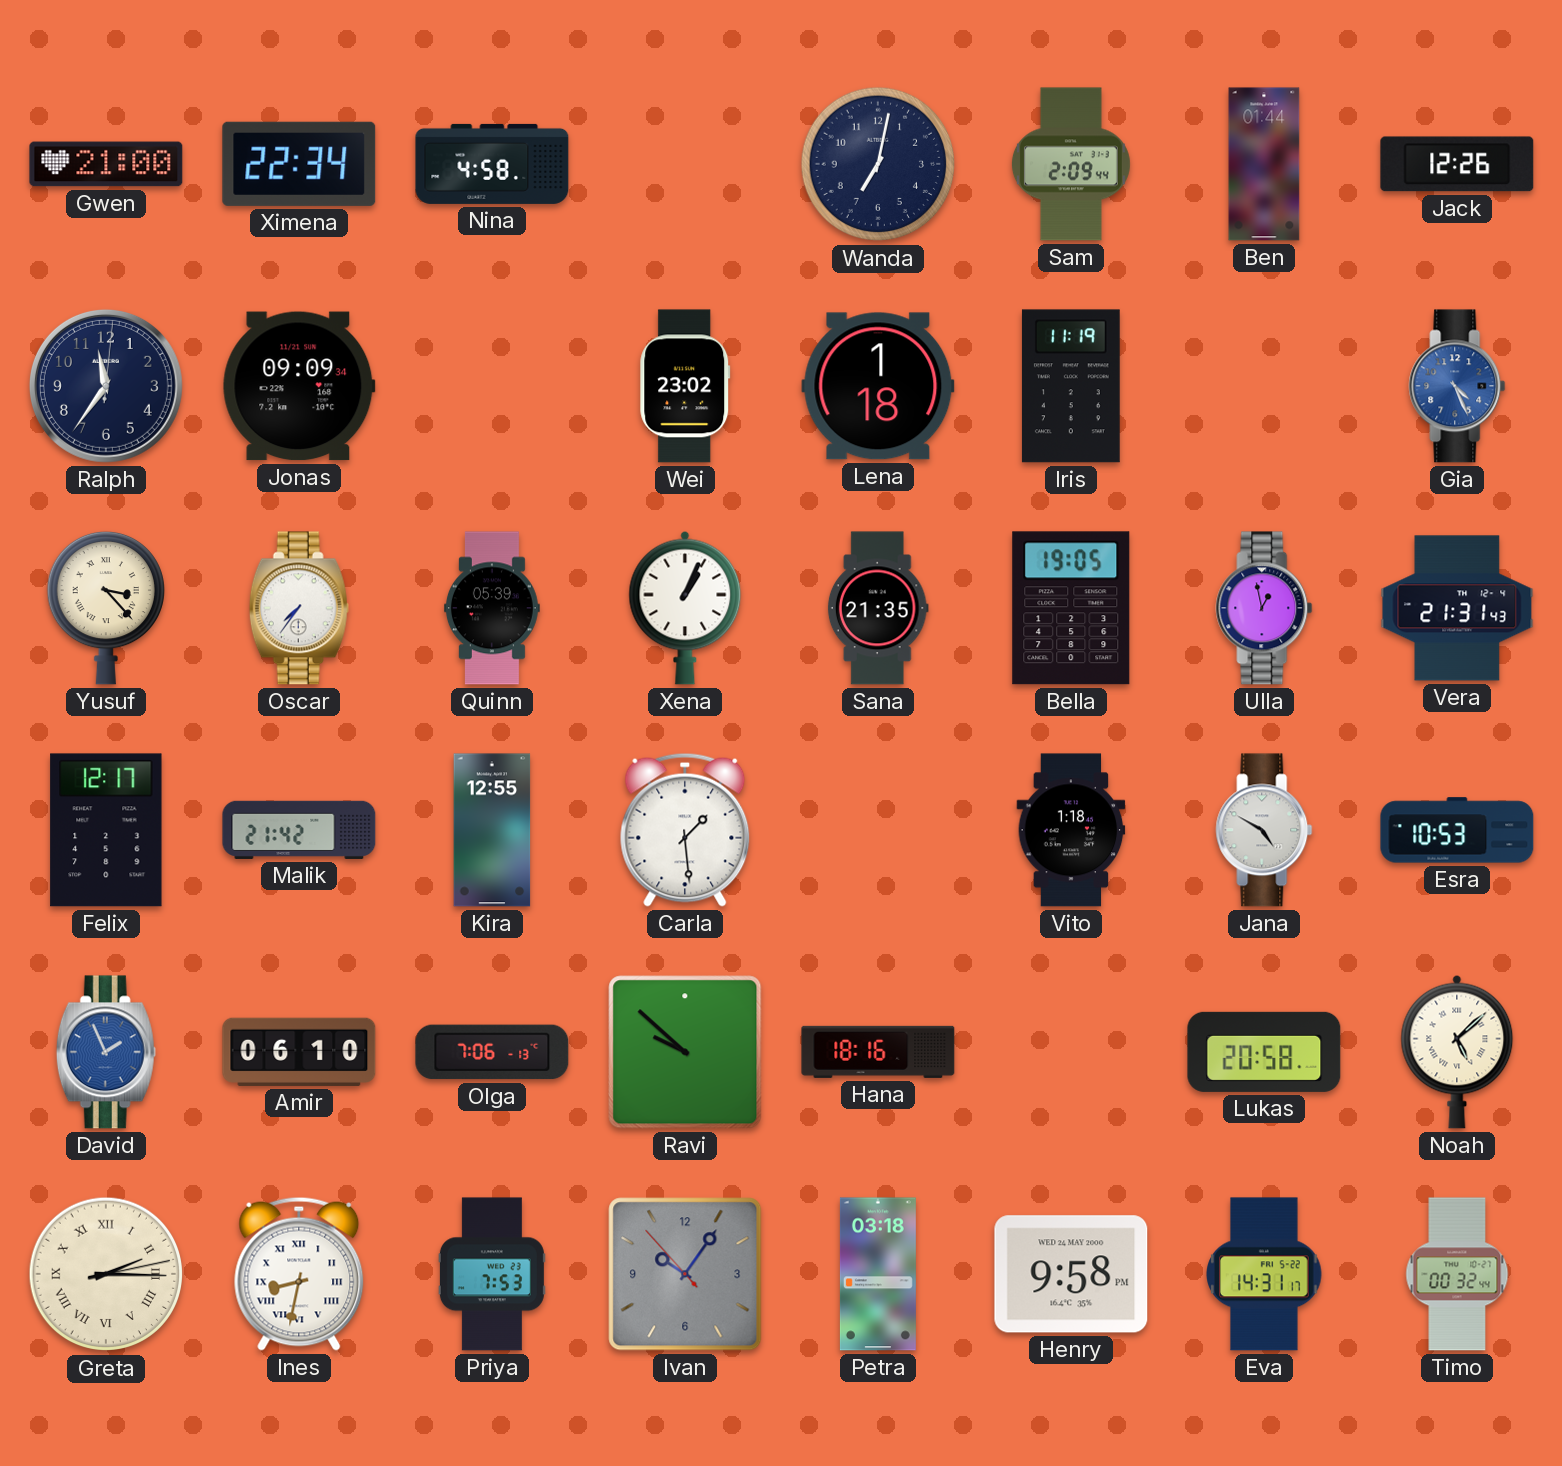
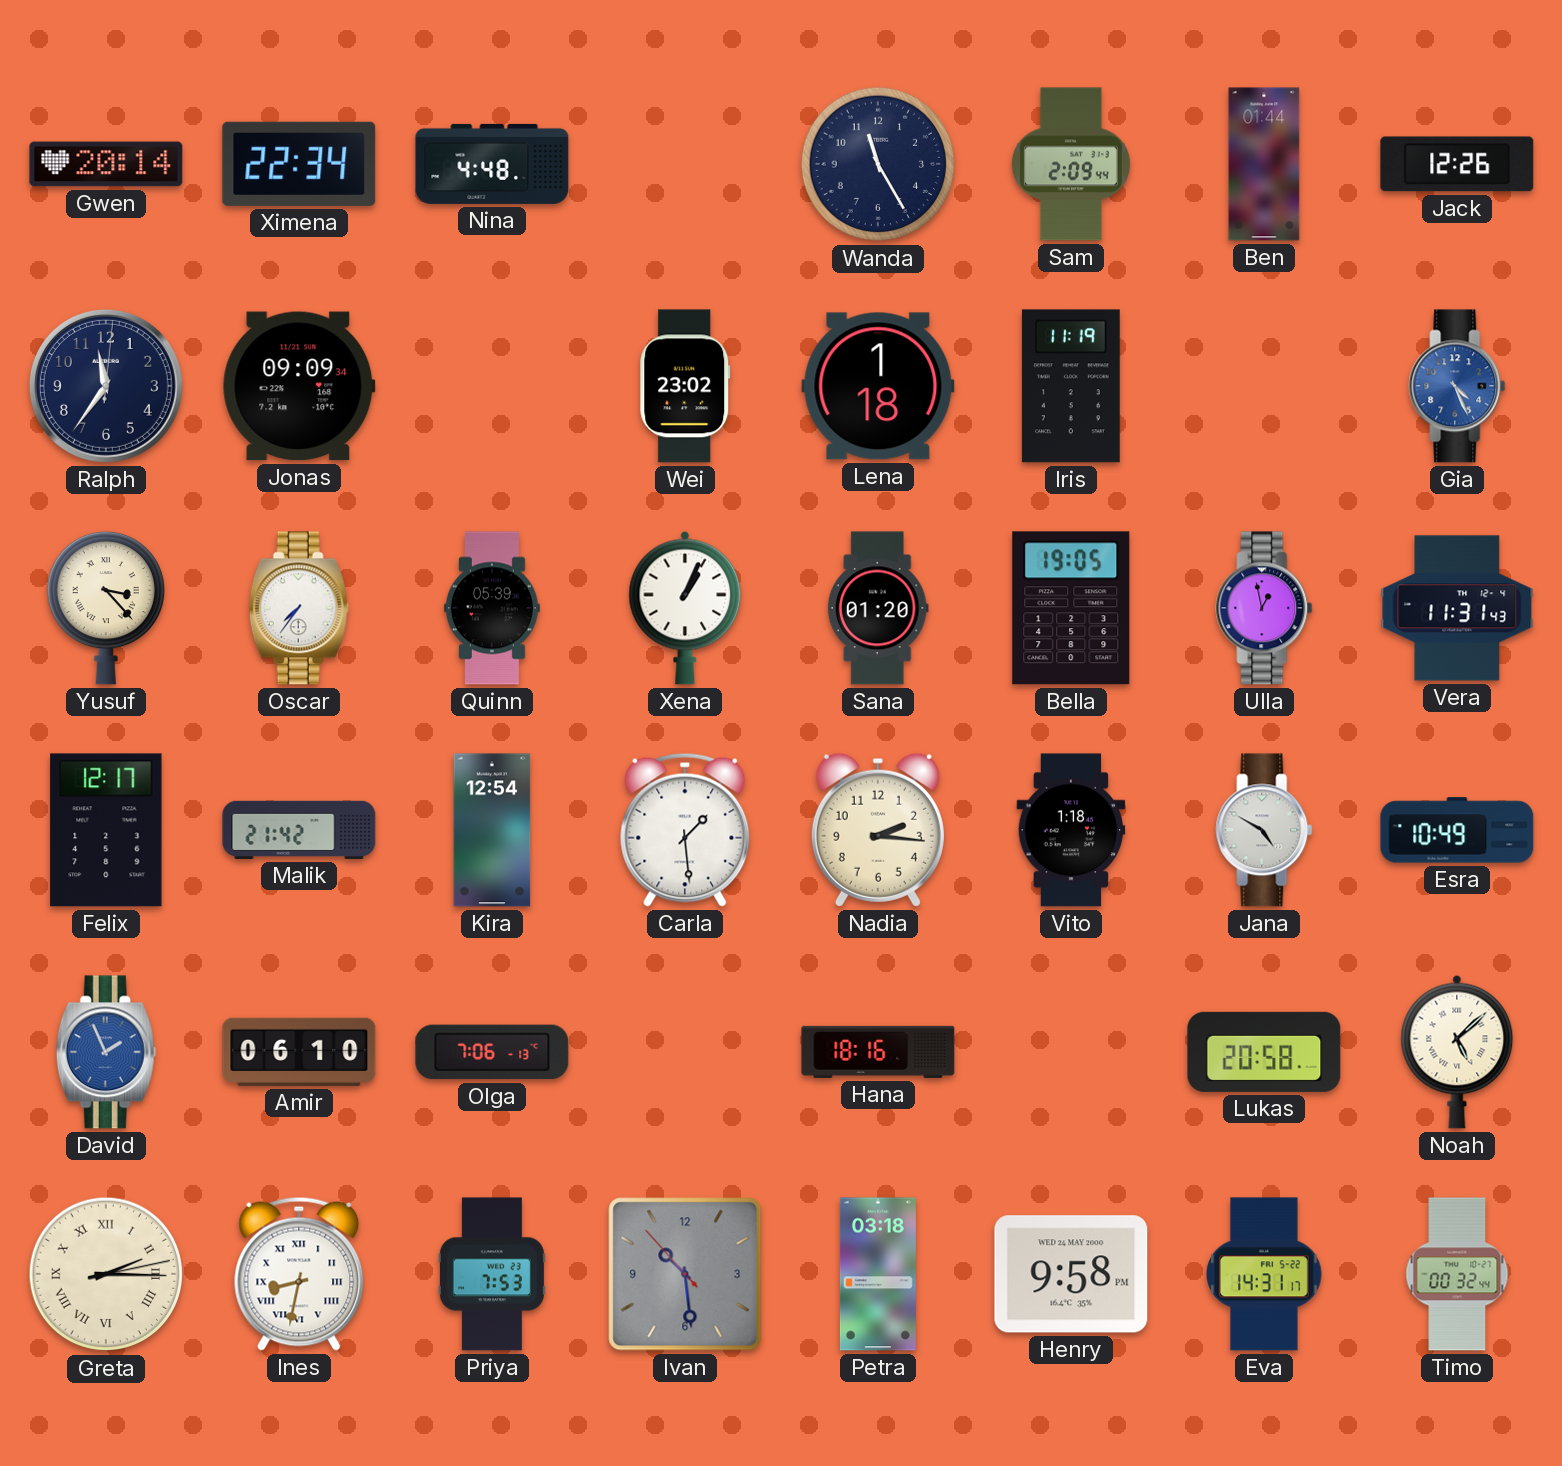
Gwen: 21:00 -> 20:14
Nina: 4:58 -> 4:48
Wanda: 7:02 -> 11:25
Sana: 21:35 -> 01:20
Vera: 21:31 -> 11:31
Kira: 12:55 -> 12:54
Nadia: none -> 2:16
Esra: 10:53 -> 10:49
Ravi: 9:52 -> none
Ivan: 10:05 -> 10:28
